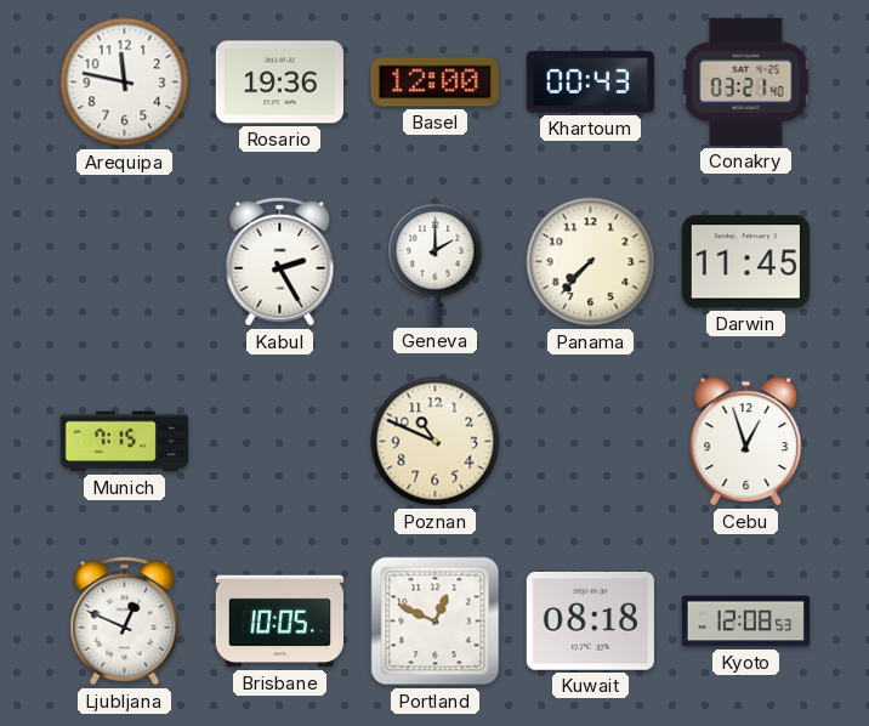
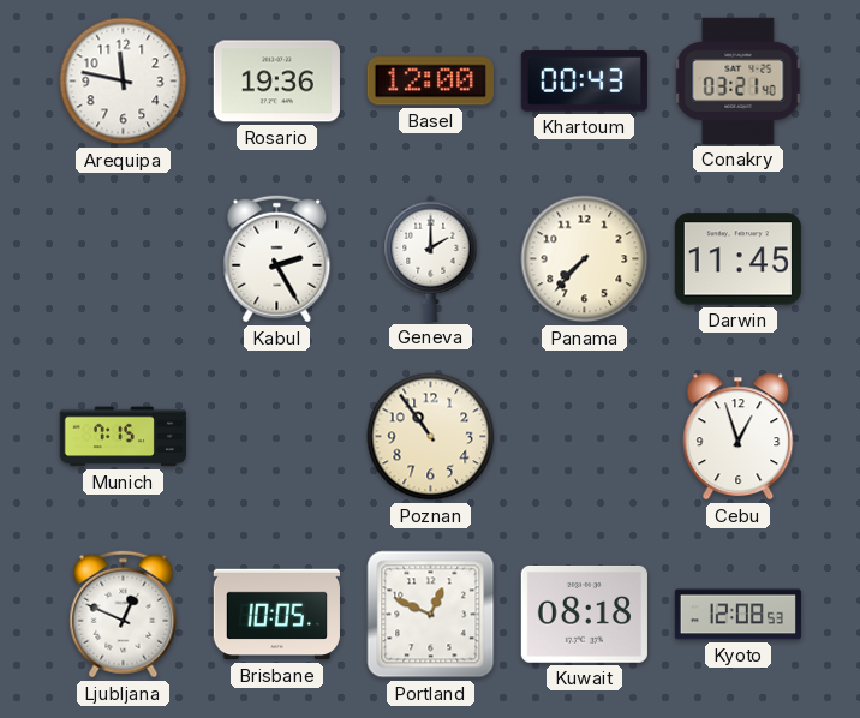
Poznan: 10:49 -> 10:54
